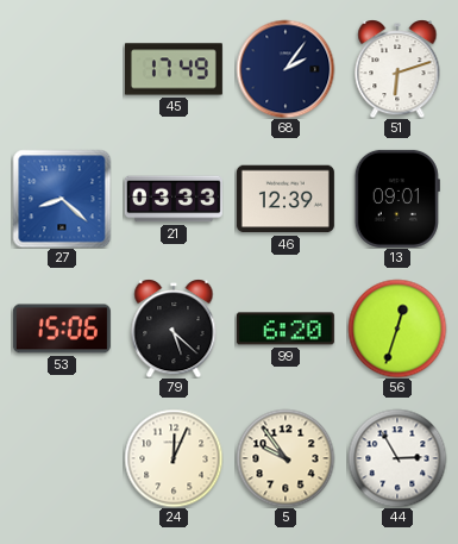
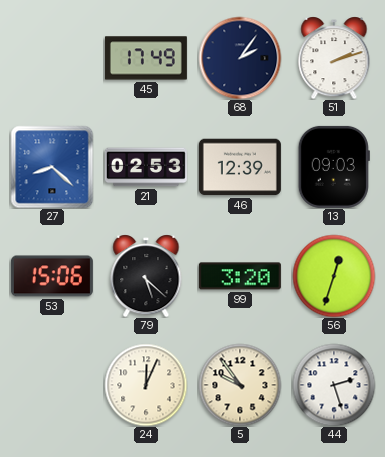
51: 6:12 -> 2:12
21: 03:33 -> 02:53
13: 09:01 -> 09:03
99: 6:20 -> 3:20
44: 2:55 -> 2:27
